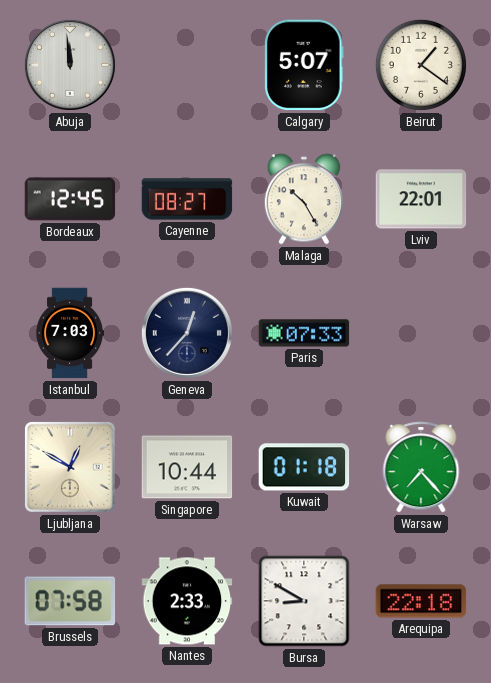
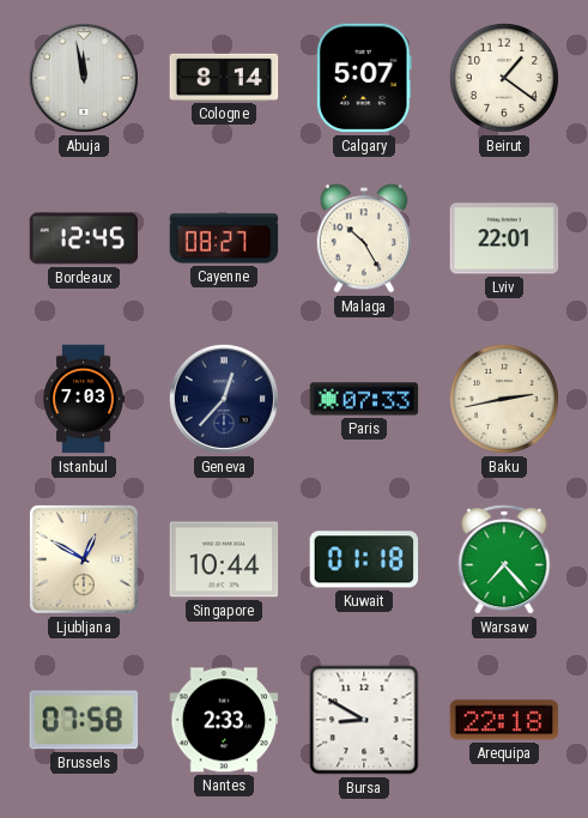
Abuja: 11:59 -> 11:58
Cologne: none -> 8:14
Baku: none -> 2:43
